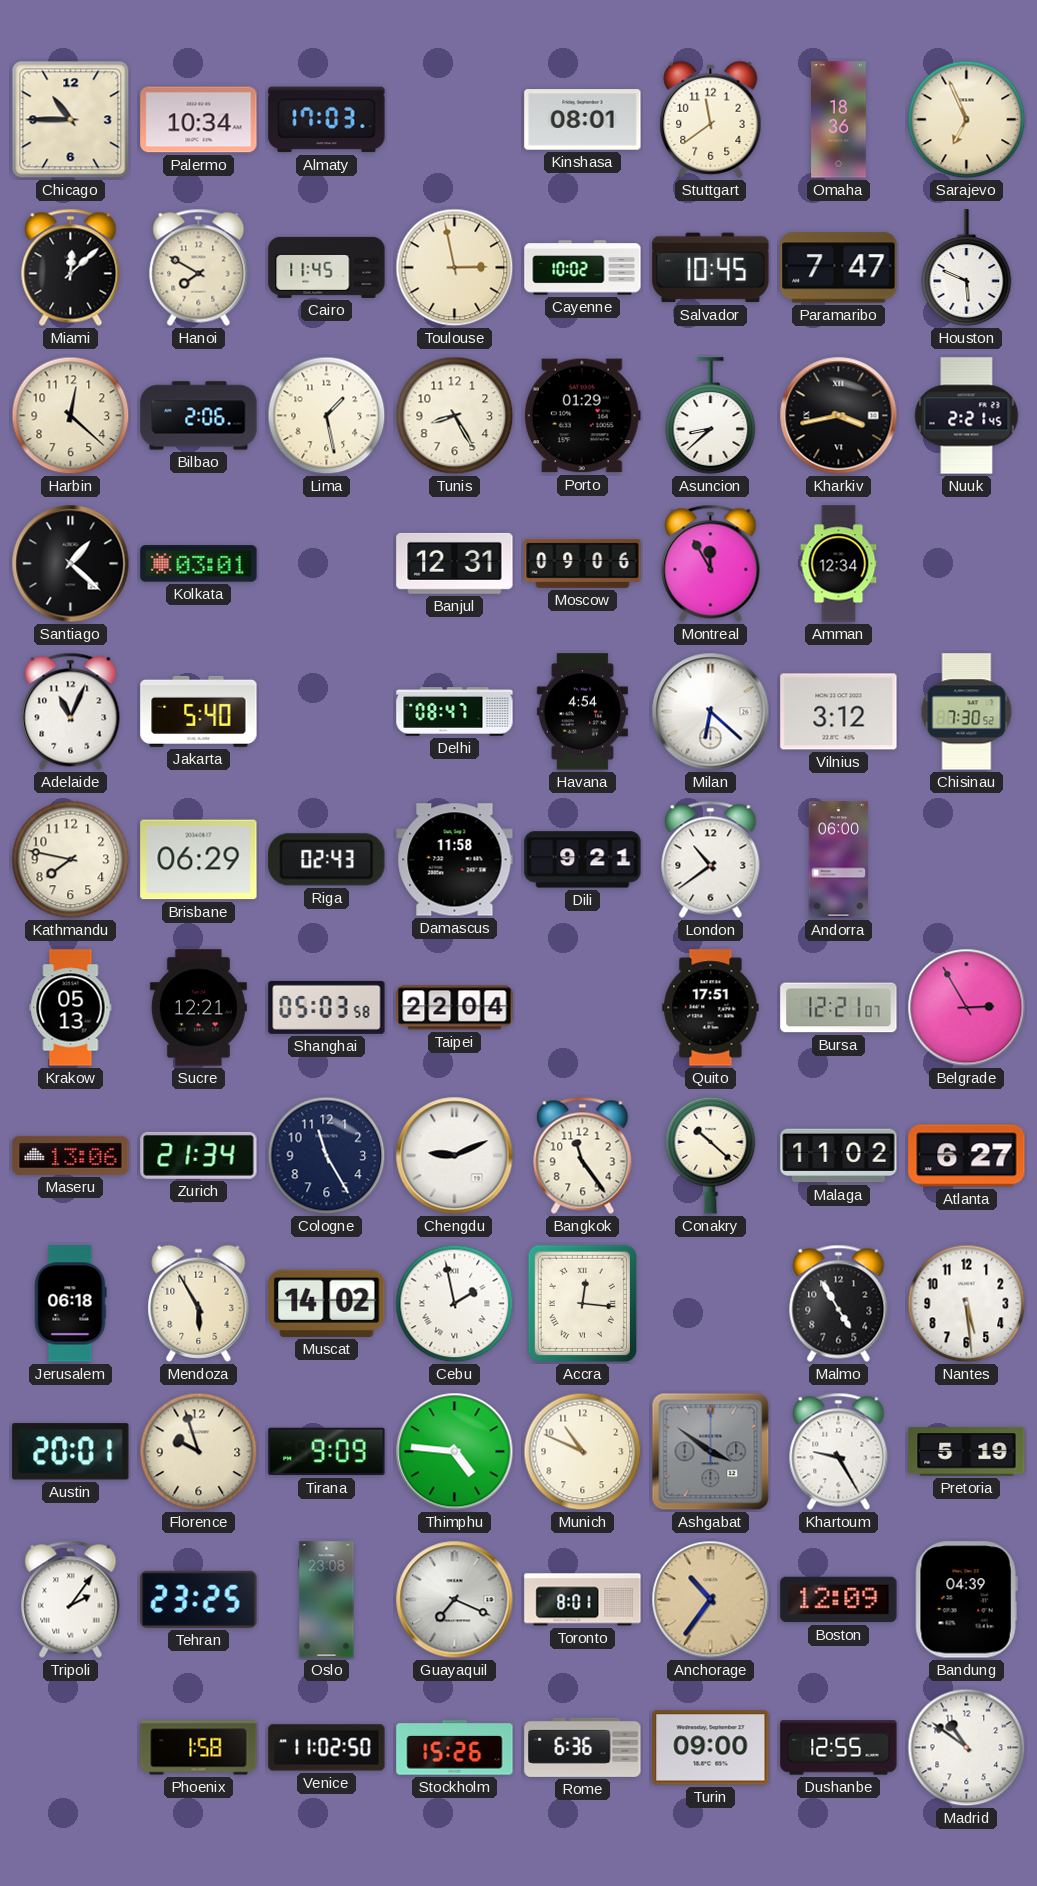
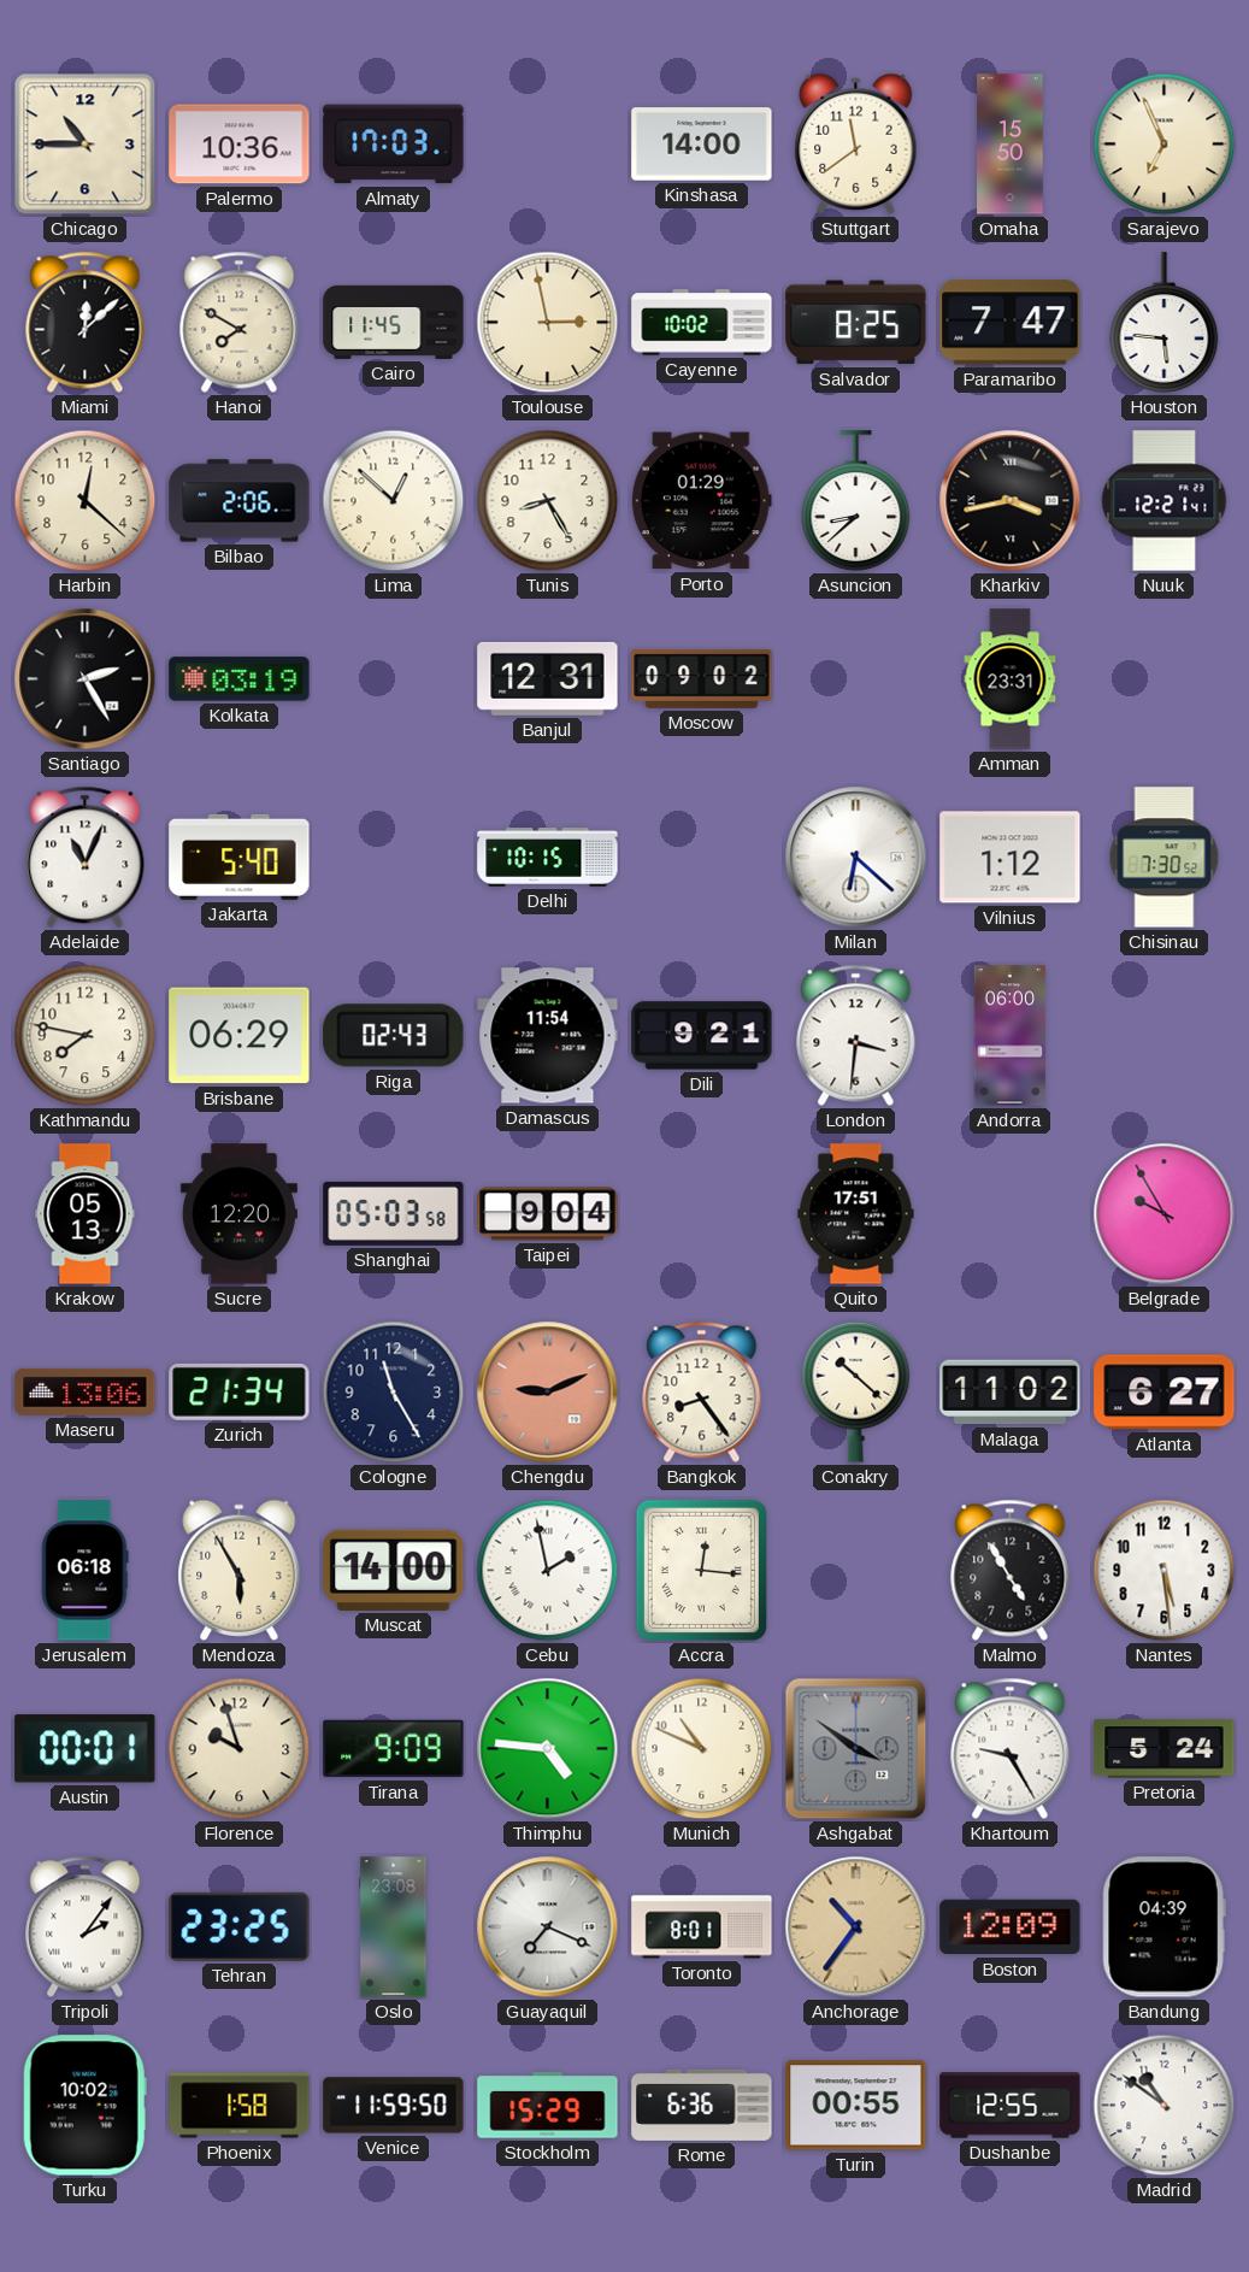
Palermo: 10:34 -> 10:36
Kinshasa: 08:01 -> 14:00
Omaha: 18:36 -> 15:50
Salvador: 10:45 -> 8:25
Houston: 5:49 -> 5:46
Lima: 1:28 -> 12:52
Nuuk: 2:21 -> 12:21
Santiago: 1:22 -> 2:25
Kolkata: 03:01 -> 03:19
Moscow: 09:06 -> 09:02
Montreal: 11:55 -> none
Amman: 12:34 -> 23:31
Delhi: 08:47 -> 10:15
Havana: 4:54 -> none
Vilnius: 3:12 -> 1:12
Damascus: 11:58 -> 11:54
London: 10:39 -> 3:31
Sucre: 12:21 -> 12:20
Taipei: 22:04 -> 9:04
Bursa: 12:21 -> none
Belgrade: 2:55 -> 9:55
Chengdu dial: white -> salmon
Bangkok: 11:24 -> 8:24
Muscat: 14:02 -> 14:00
Austin: 20:01 -> 00:01
Pretoria: 5:19 -> 5:24
Turku: none -> 10:02
Venice: 11:02 -> 11:59
Stockholm: 15:26 -> 15:29
Turin: 09:00 -> 00:55
